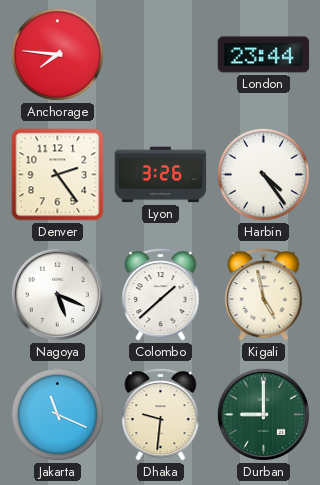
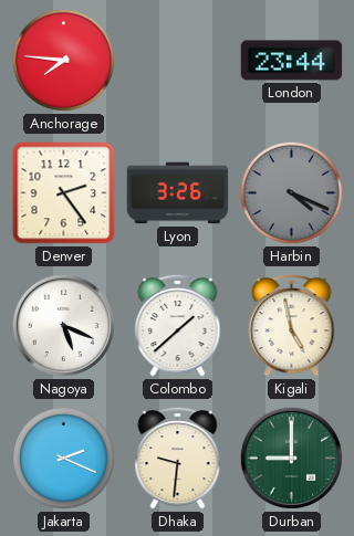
Harbin: 4:24 -> 4:19
Harbin dial: white -> grey
Jakarta: 11:19 -> 2:19
